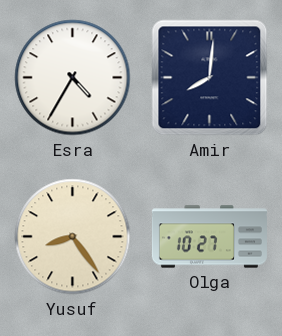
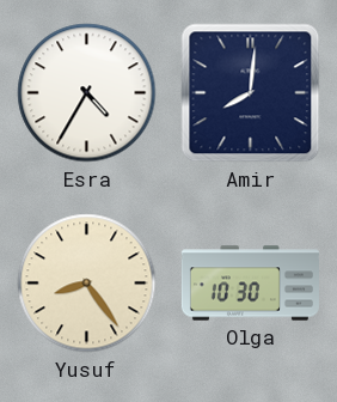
Olga: 10:27 -> 10:30
